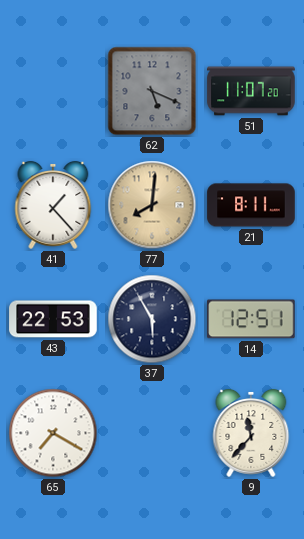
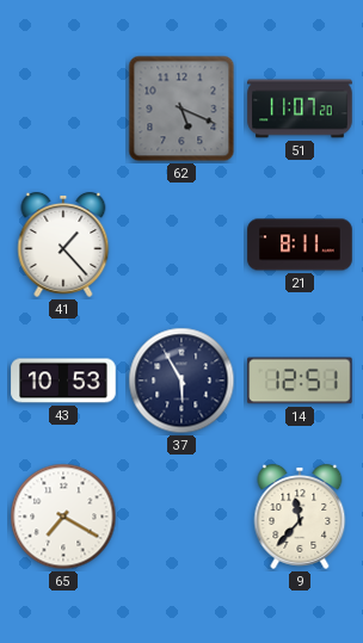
77: 8:01 -> none
43: 22:53 -> 10:53
